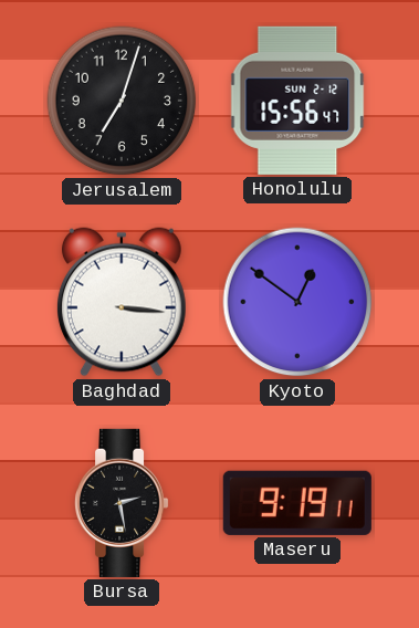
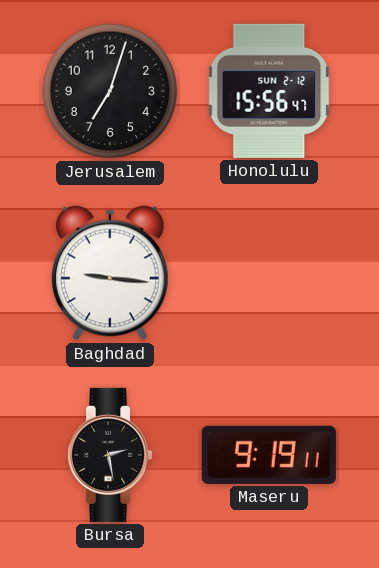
Baghdad: 3:16 -> 9:16
Kyoto: 12:51 -> none
